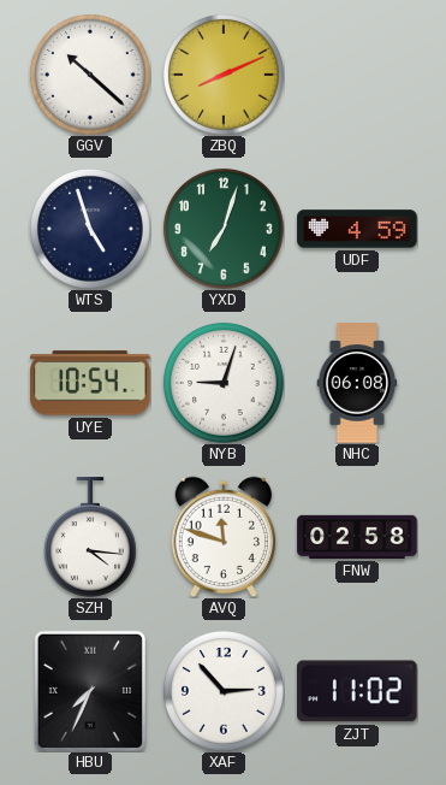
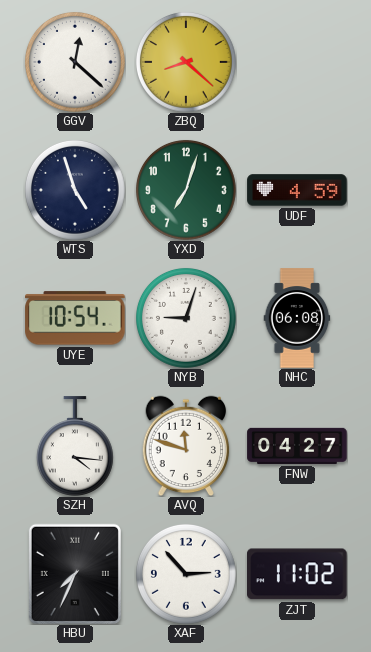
GGV: 10:22 -> 12:22
ZBQ: 8:11 -> 8:22
FNW: 02:58 -> 04:27
